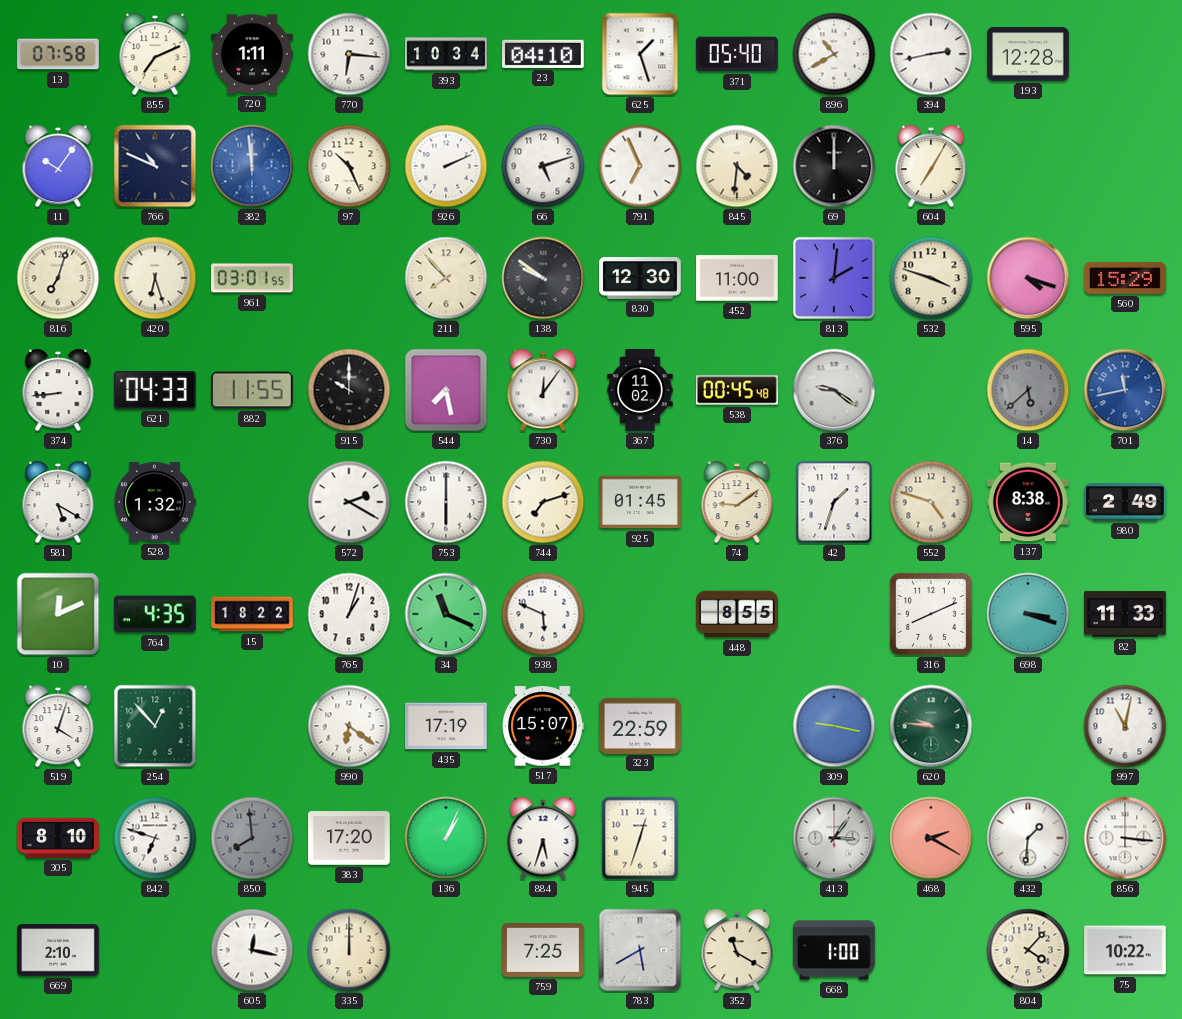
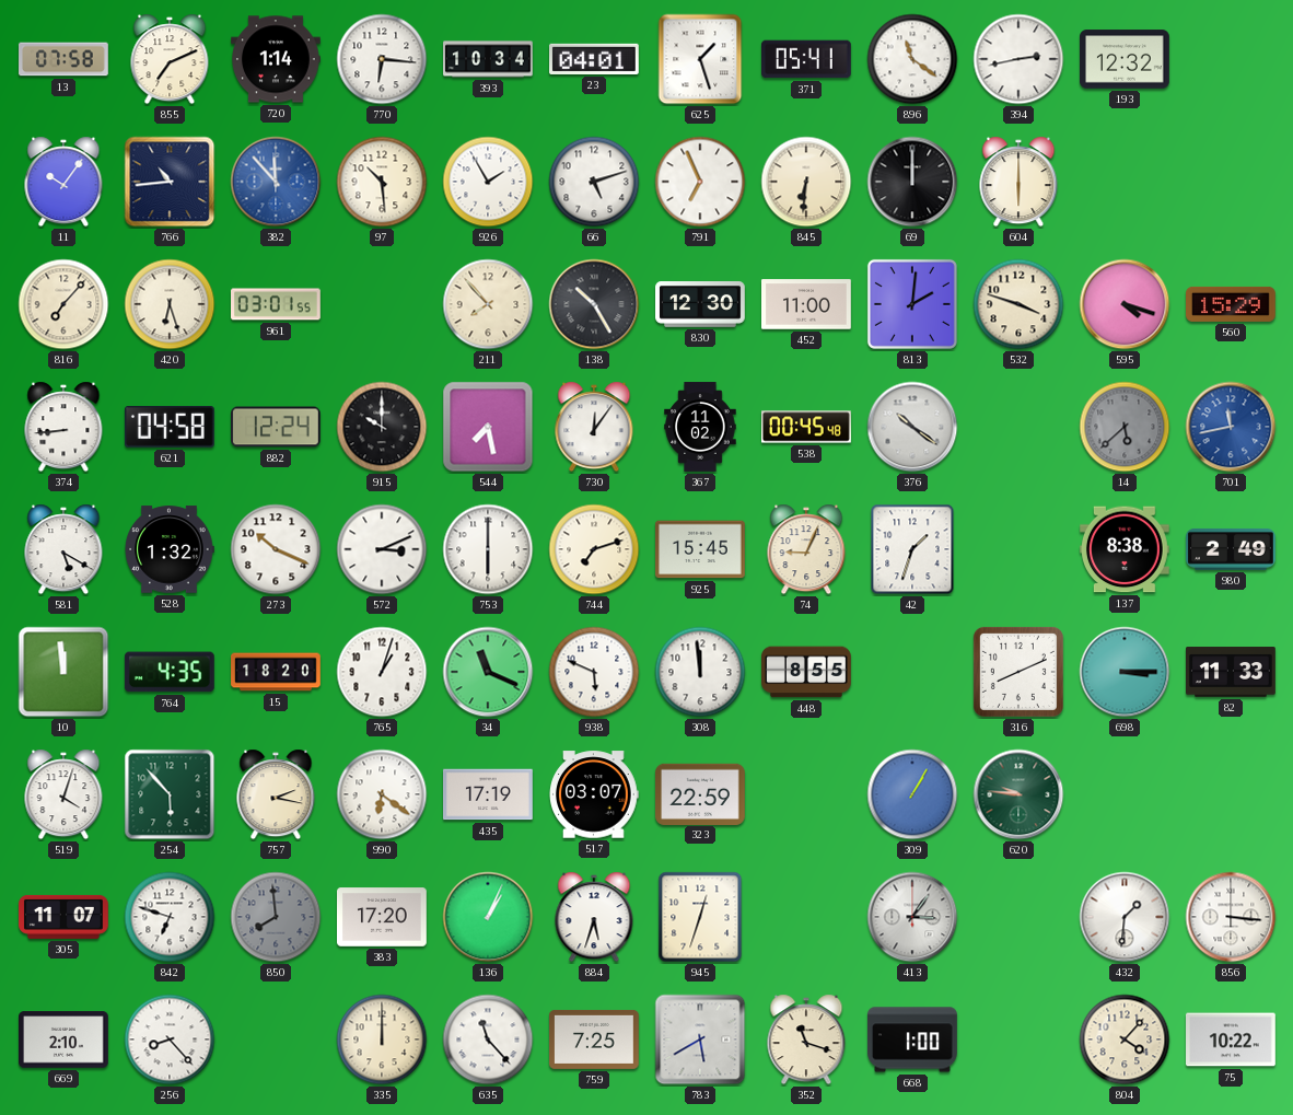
720: 1:11 -> 1:14
23: 04:10 -> 04:01
371: 05:40 -> 05:41
896: 10:40 -> 11:21
193: 12:28 -> 12:32
766: 10:49 -> 10:44
382: 11:59 -> 11:53
97: 10:26 -> 10:29
926: 2:11 -> 1:55
845: 4:31 -> 6:31
604: 7:05 -> 6:00
816: 7:03 -> 7:07
138: 9:51 -> 10:25
621: 04:33 -> 04:58
882: 11:55 -> 12:24
376: 9:21 -> 10:21
273: none -> 10:19
572: 2:20 -> 3:11
925: 01:45 -> 15:45
74: 9:09 -> 9:04
552: 4:48 -> none
10: 12:11 -> 11:59
15: 18:22 -> 18:20
308: none -> 11:59
698: 3:18 -> 3:15
254: 12:53 -> 5:53
757: none -> 2:17
517: 15:07 -> 03:07
309: 9:17 -> 1:05
997: 11:02 -> none
305: 8:10 -> 11:07
468: 2:20 -> none
256: none -> 8:23
605: 12:17 -> none
635: none -> 11:23
352: 11:20 -> 11:18
